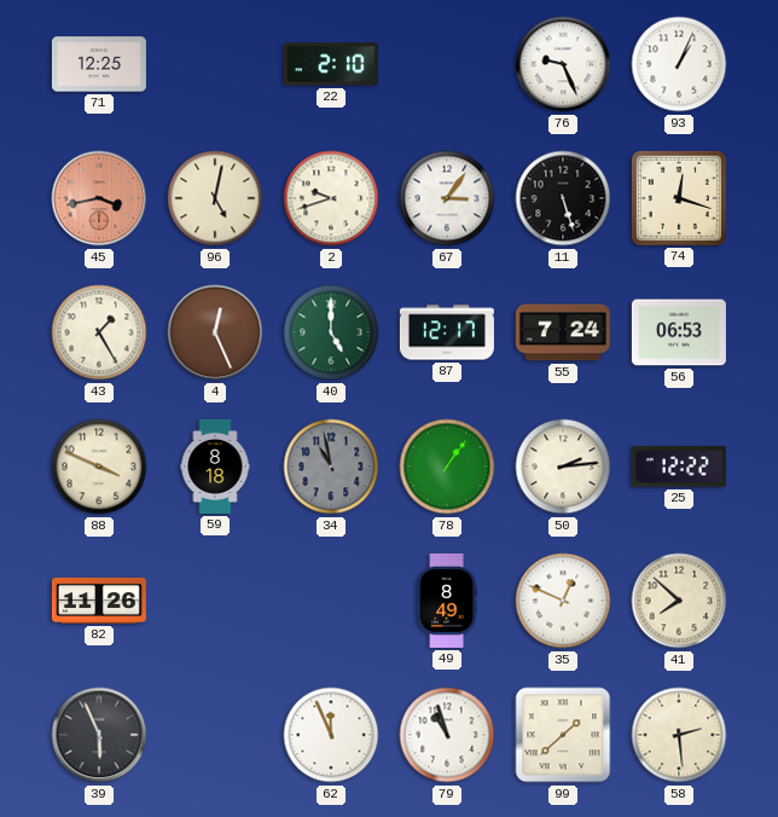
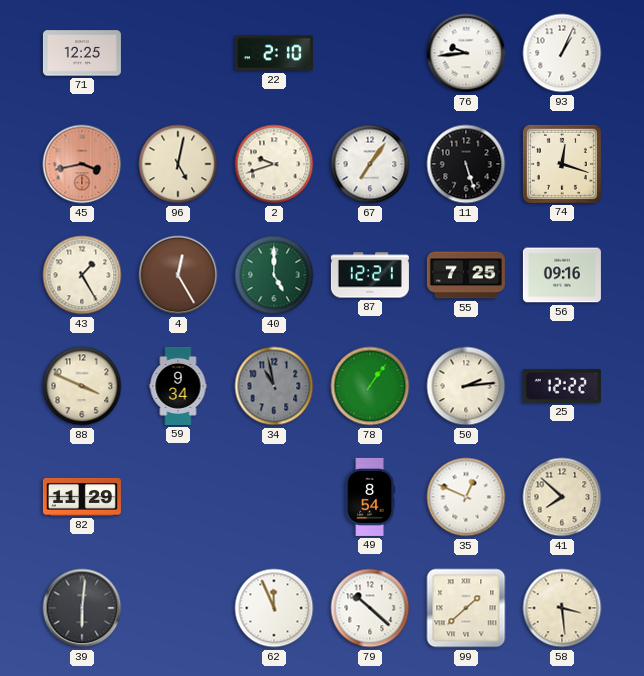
76: 9:26 -> 9:44
67: 3:06 -> 7:06
4: 12:26 -> 12:25
87: 12:17 -> 12:21
55: 7:24 -> 7:25
56: 06:53 -> 09:16
59: 8:18 -> 9:34
82: 11:26 -> 11:29
49: 8:49 -> 8:54
39: 5:56 -> 6:01
79: 10:57 -> 10:22
58: 2:29 -> 3:29
